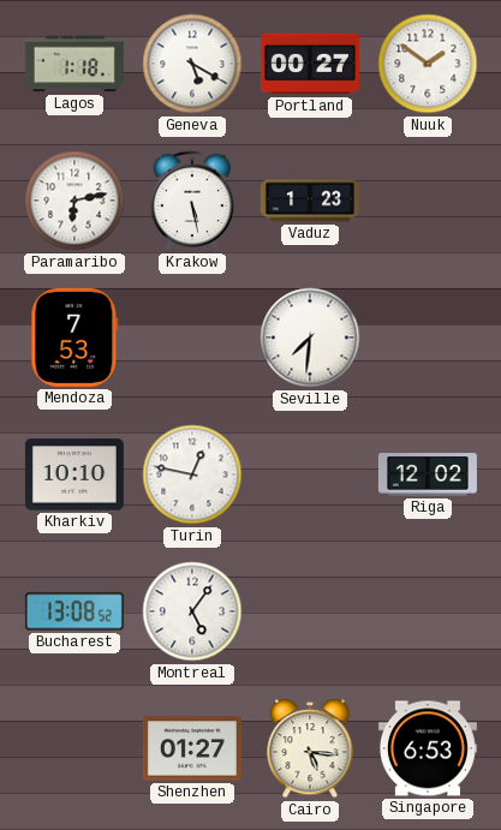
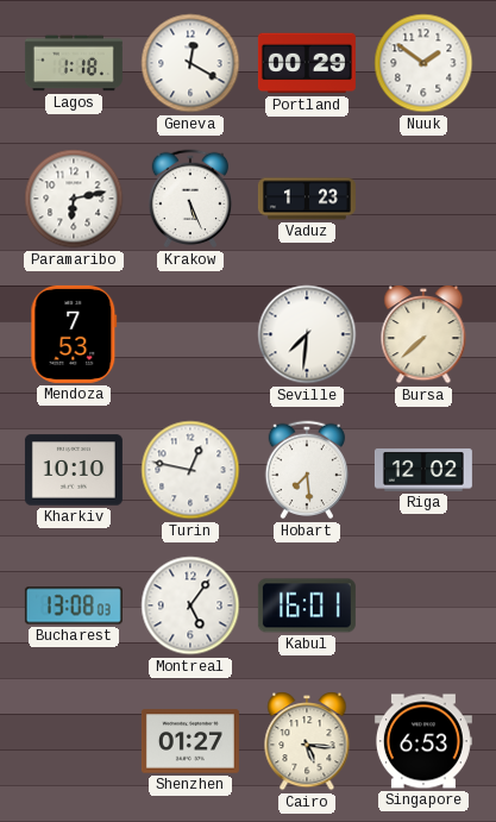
Geneva: 5:20 -> 12:20
Portland: 00:27 -> 00:29
Krakow: 5:28 -> 5:26
Bursa: none -> 7:38
Hobart: none -> 7:29
Bucharest: 13:08:52 -> 13:08:03
Kabul: none -> 16:01
